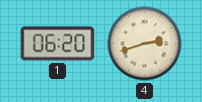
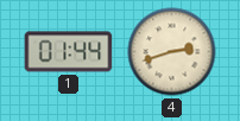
1: 06:20 -> 01:44
